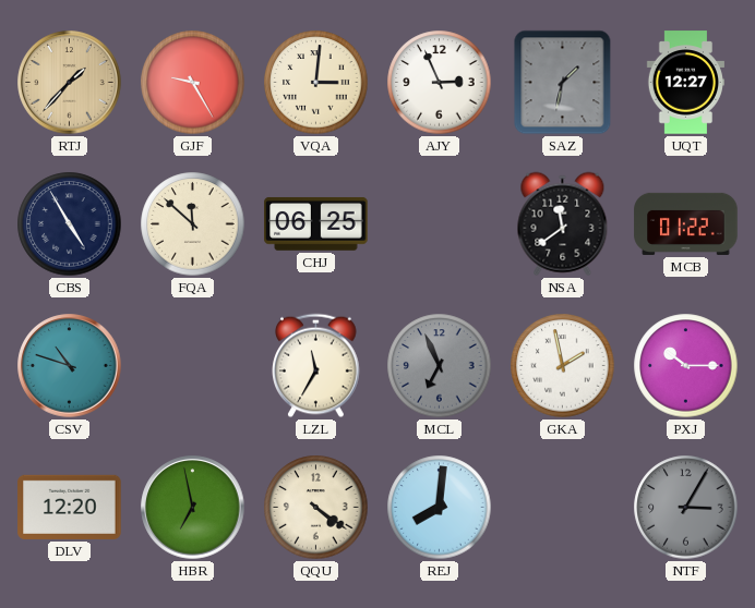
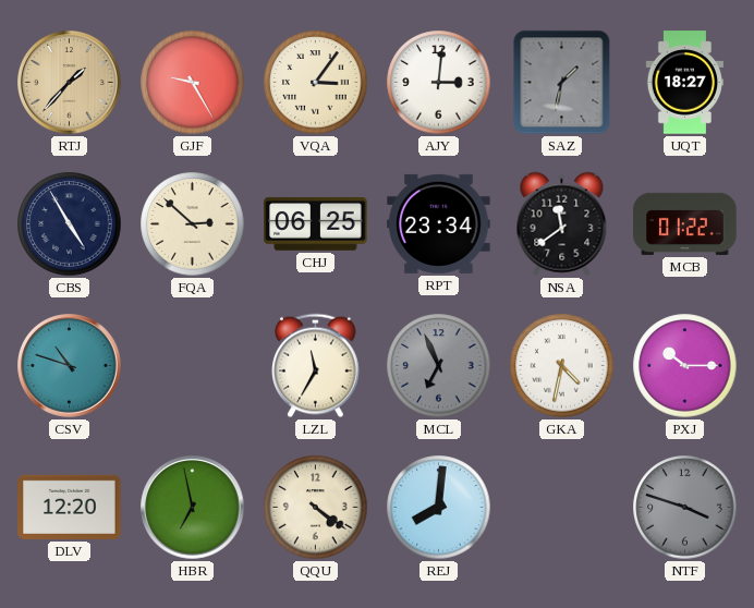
VQA: 3:01 -> 3:06
AJY: 2:56 -> 3:01
UQT: 12:27 -> 18:27
FQA: 11:52 -> 2:52
RPT: none -> 23:34
GKA: 1:58 -> 4:32
NTF: 3:05 -> 3:48
